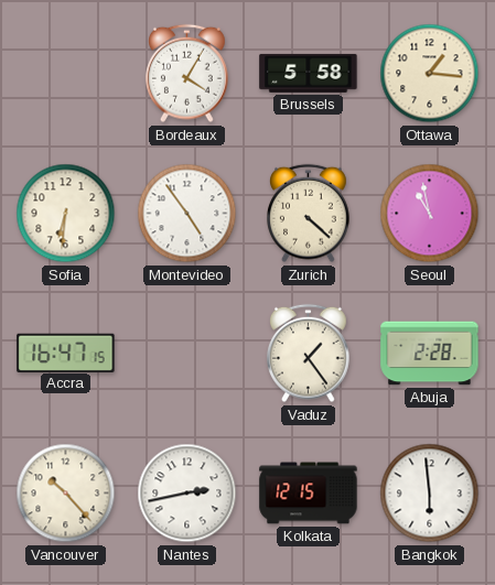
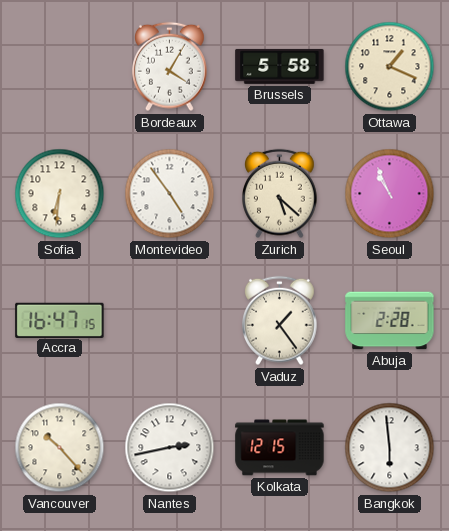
Ottawa: 1:16 -> 1:19
Zurich: 4:22 -> 5:22
Seoul: 10:58 -> 10:56
